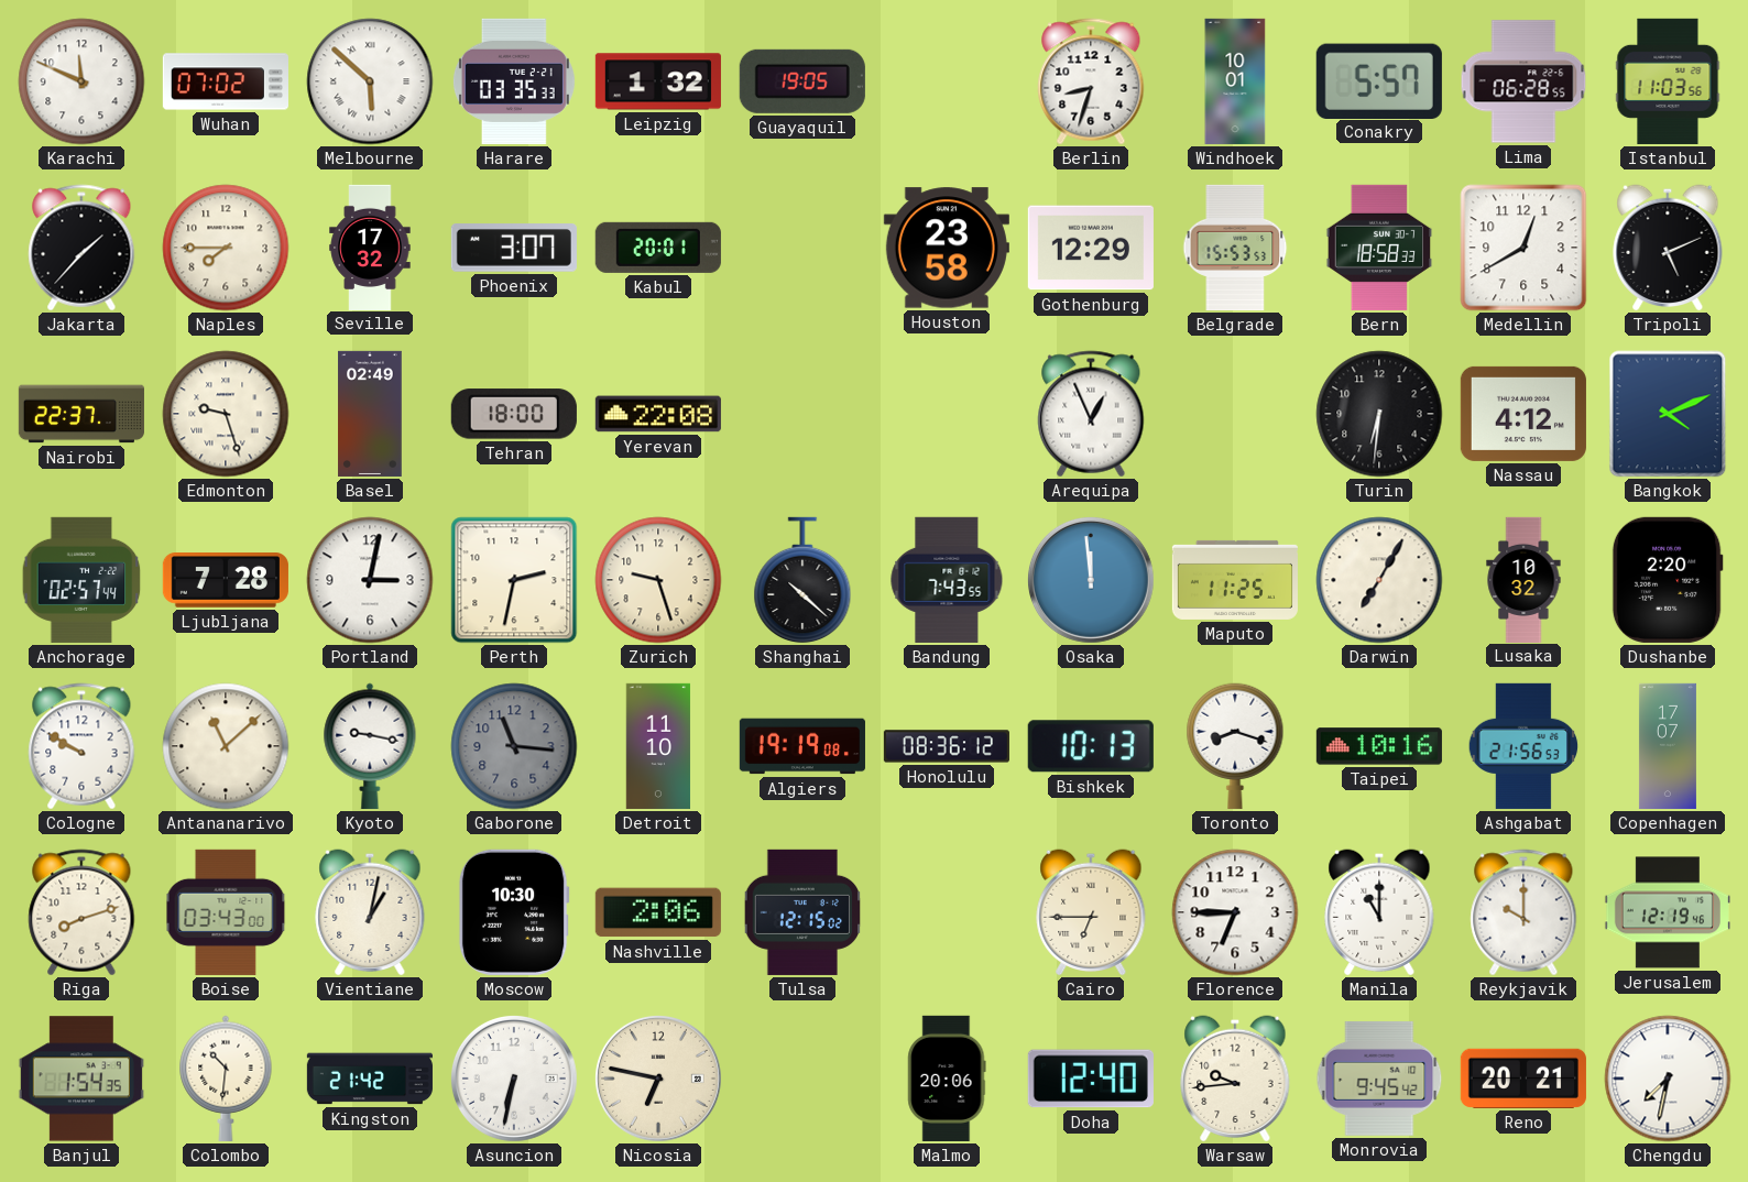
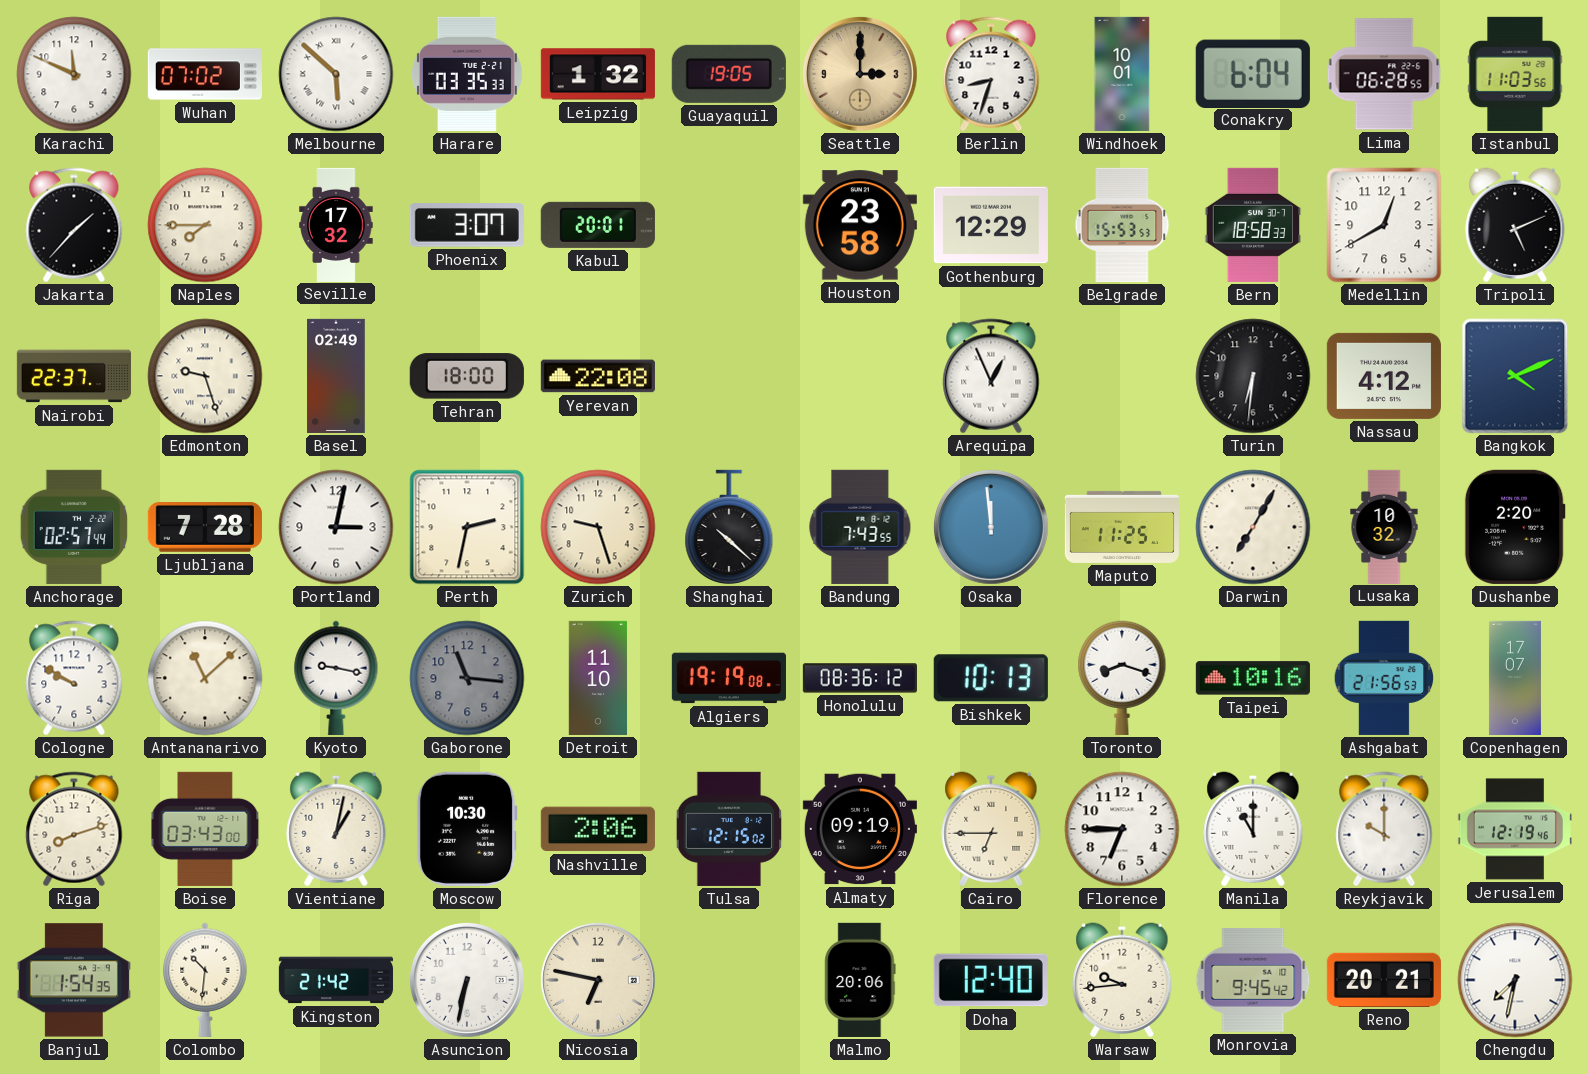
Seattle: none -> 3:00
Conakry: 5:57 -> 6:04
Almaty: none -> 09:19
